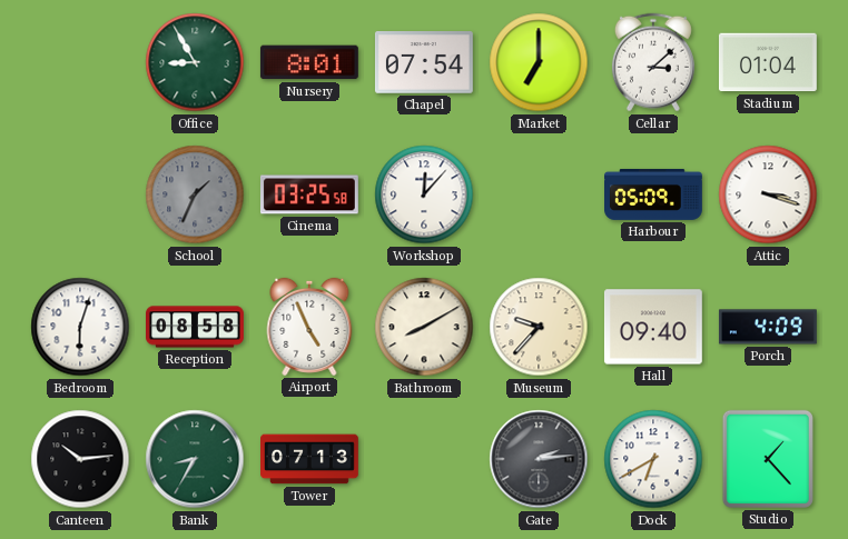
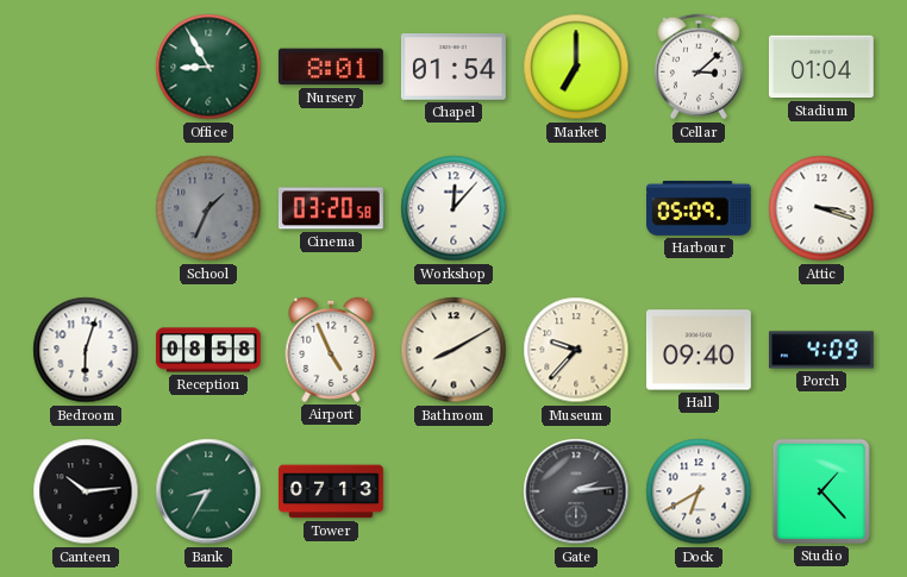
Chapel: 07:54 -> 01:54
Cinema: 03:25 -> 03:20
